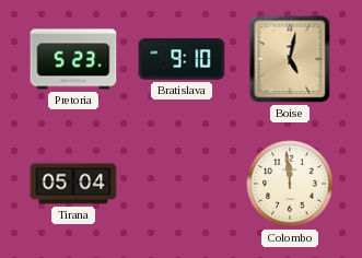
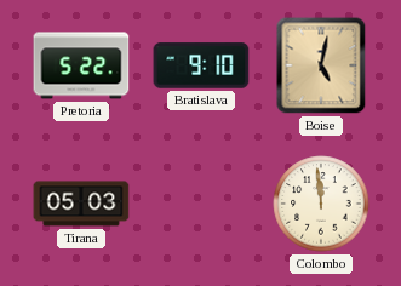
Pretoria: 5:23 -> 5:22
Tirana: 05:04 -> 05:03
